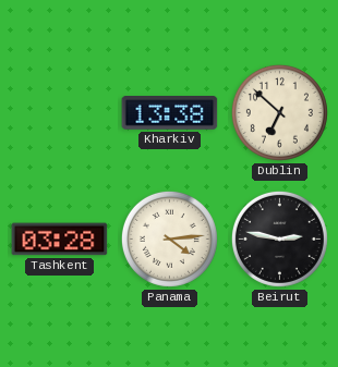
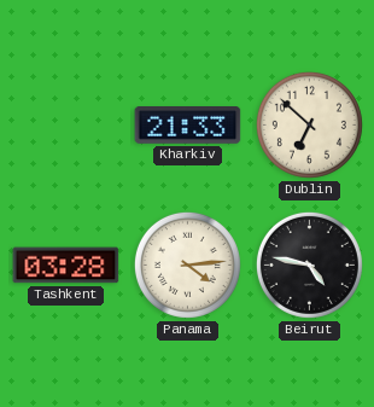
Kharkiv: 13:38 -> 21:33
Beirut: 2:47 -> 4:47
